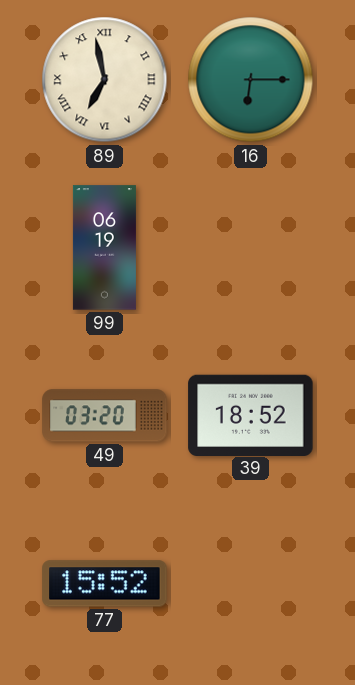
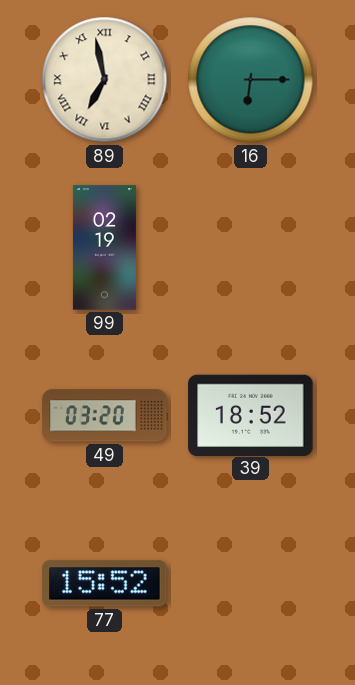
99: 06:19 -> 02:19
